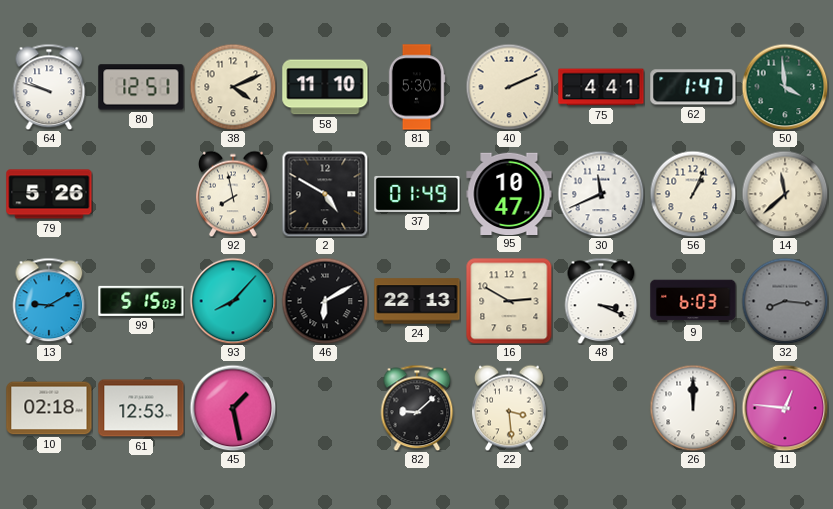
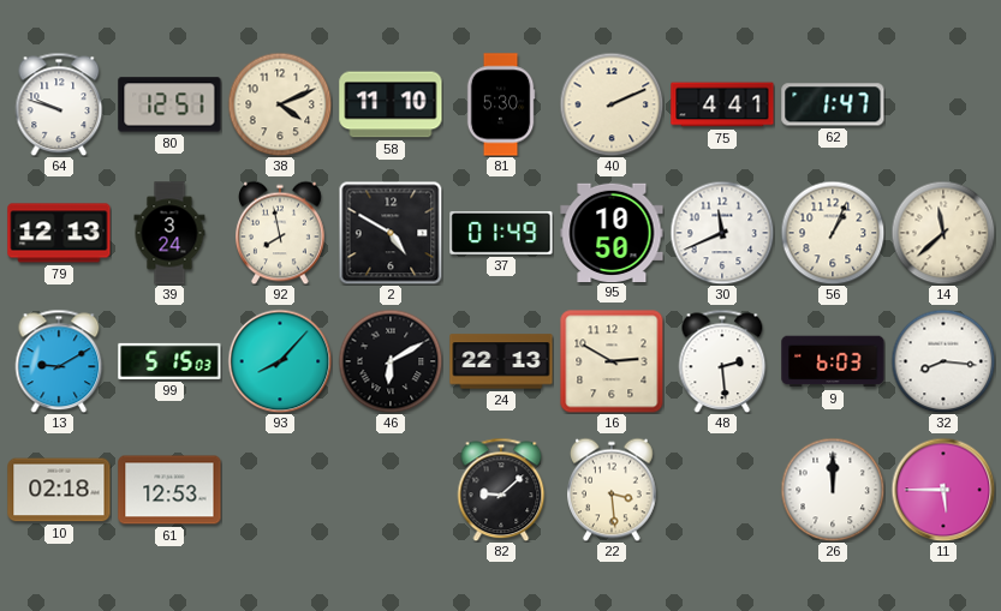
50: 3:59 -> none
79: 5:26 -> 12:13
39: none -> 3:24
95: 10:47 -> 10:50
48: 3:19 -> 2:29
32 dial: grey -> white
45: 1:28 -> none
11: 12:46 -> 5:45
